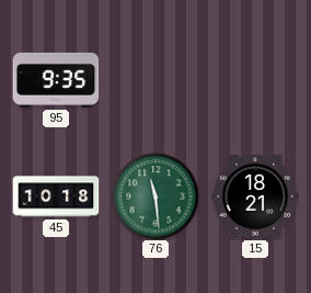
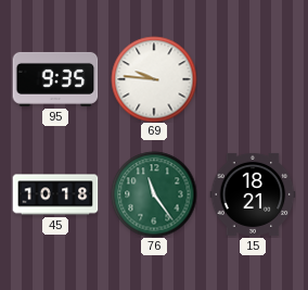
69: none -> 9:46
76: 11:29 -> 11:24
